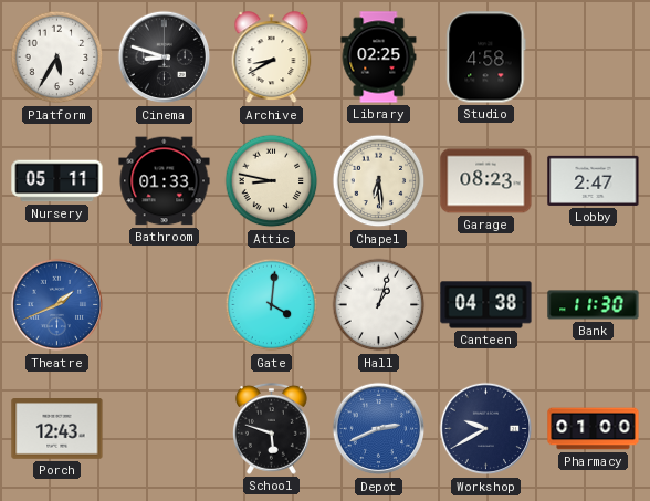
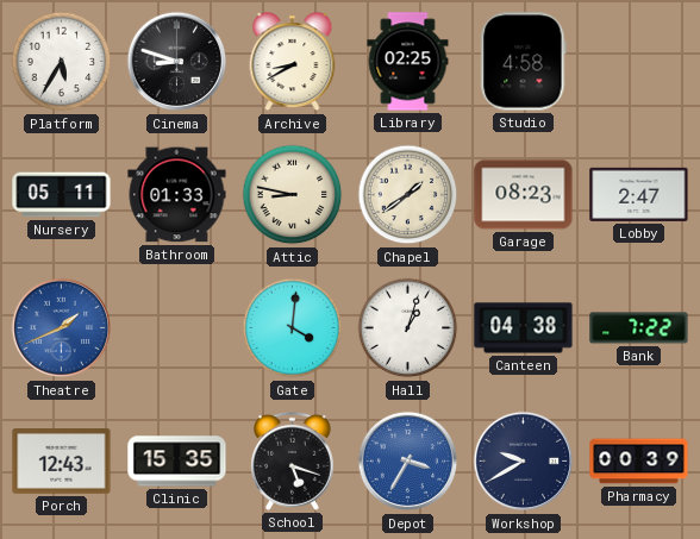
Chapel: 6:29 -> 1:39
Bank: 11:30 -> 7:22
Clinic: none -> 15:35
School: 5:48 -> 5:18
Depot: 2:41 -> 3:35
Pharmacy: 01:00 -> 00:39
